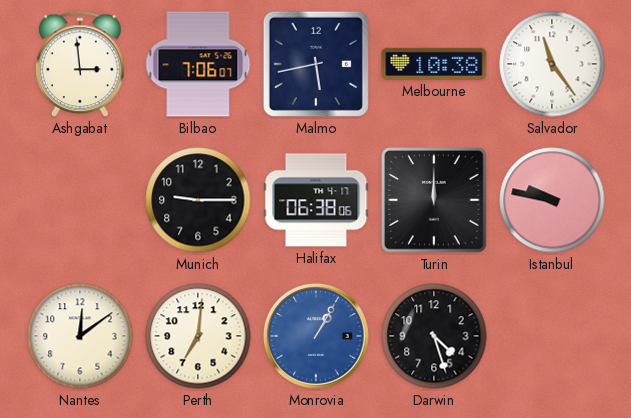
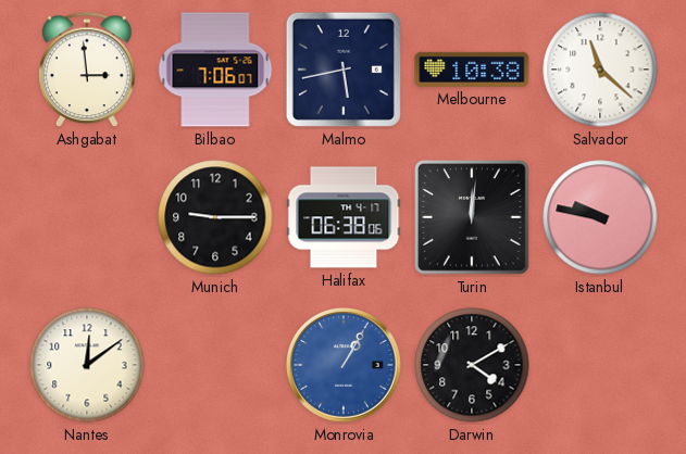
Salvador: 11:24 -> 11:22
Turin: 12:00 -> 12:01
Perth: 7:01 -> none
Darwin: 4:27 -> 4:10
